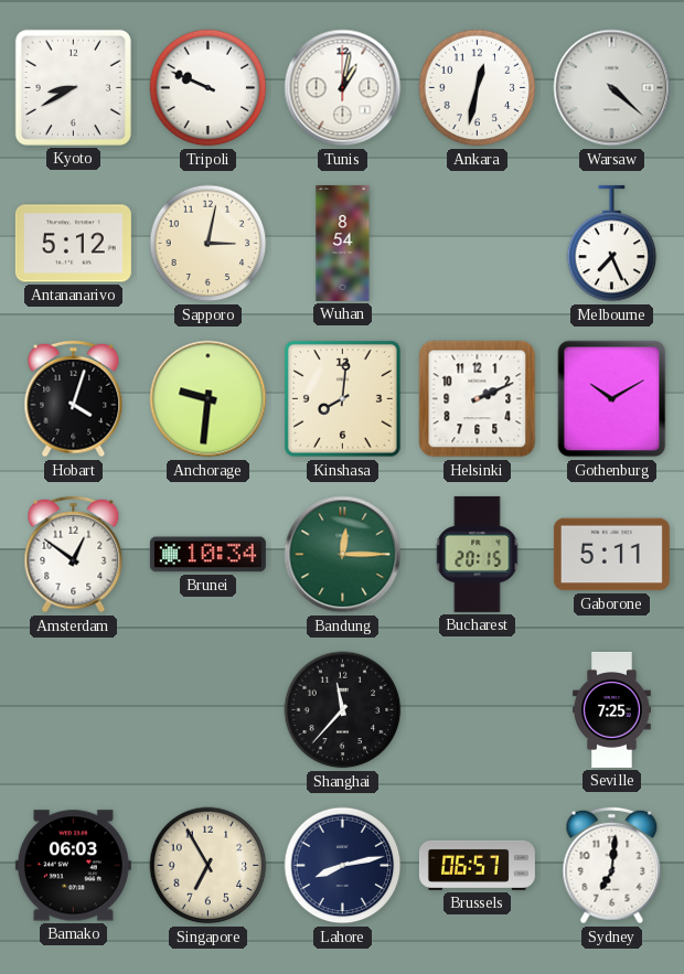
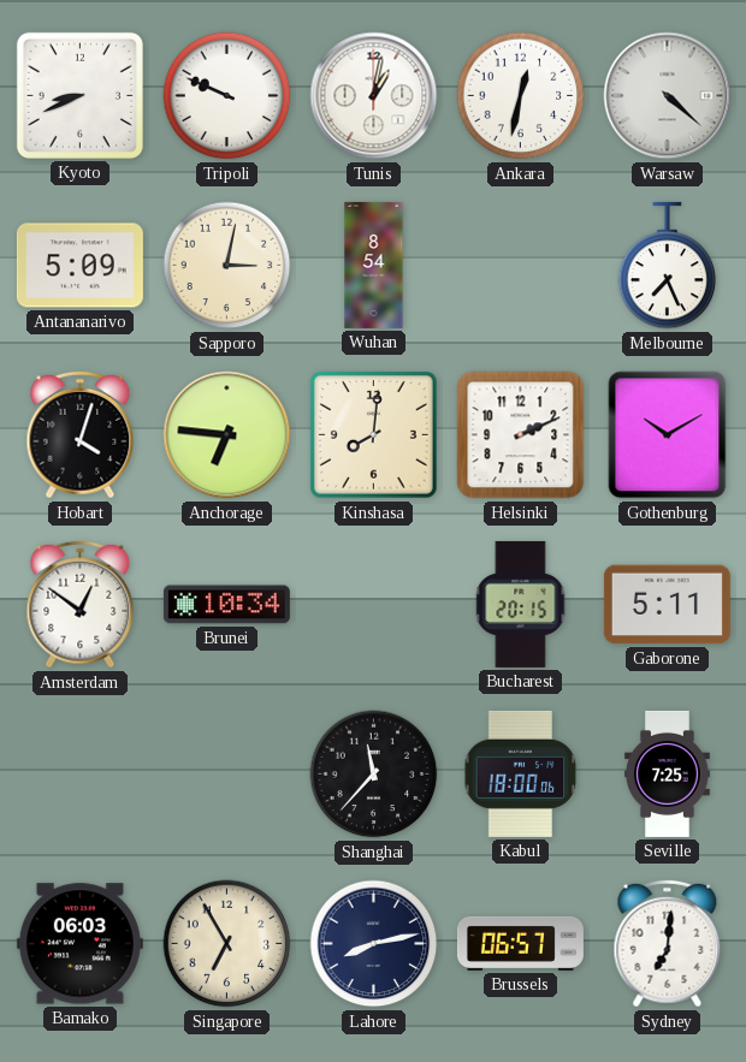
Kyoto: 8:40 -> 8:41
Antananarivo: 5:12 -> 5:09
Anchorage: 9:31 -> 6:46
Bandung: 12:15 -> none
Kabul: none -> 18:00
